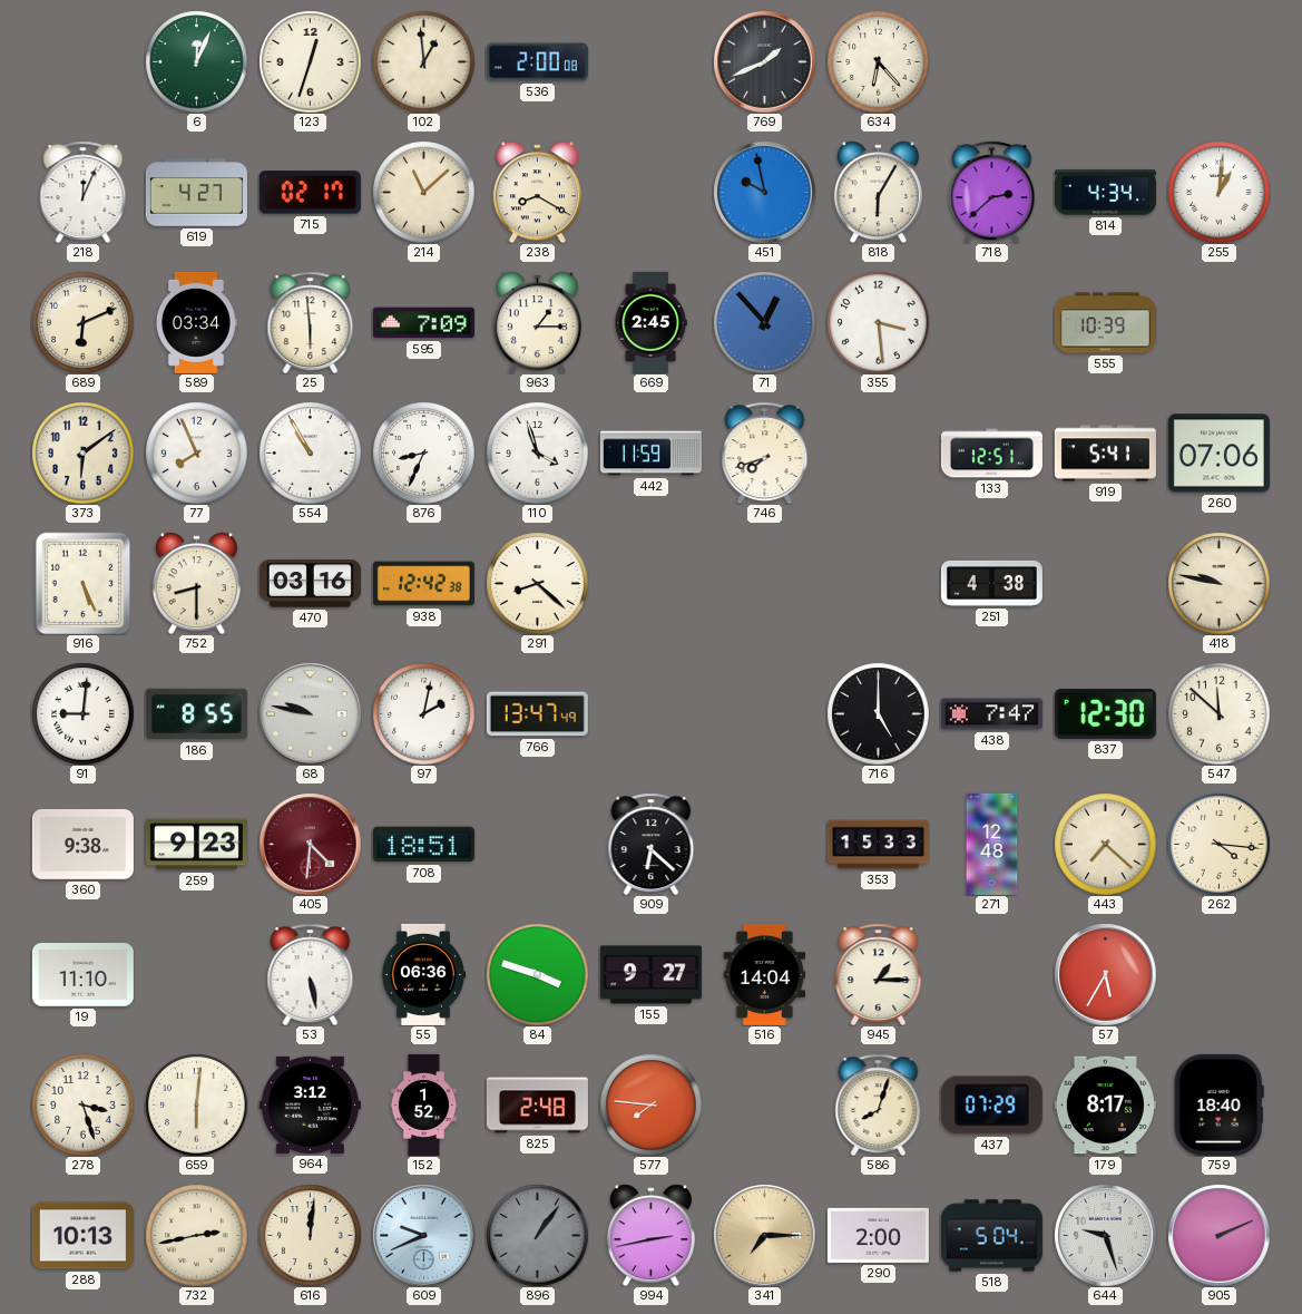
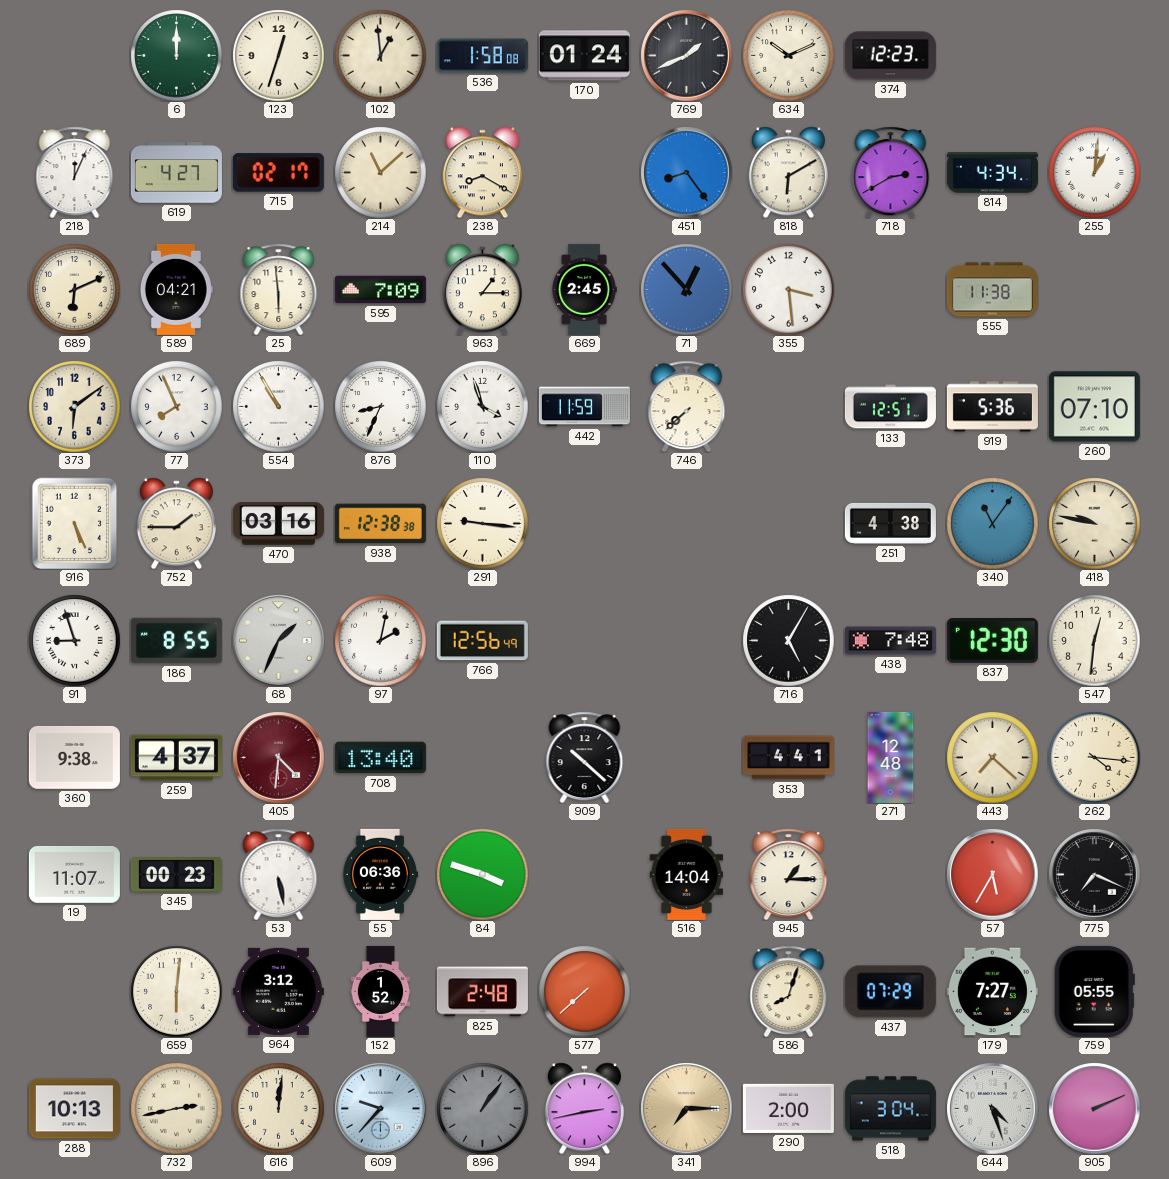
6: 12:04 -> 12:00
536: 2:00 -> 1:58
170: none -> 01:24
634: 6:23 -> 10:11
374: none -> 12:23
451: 9:58 -> 8:24
818: 6:05 -> 6:10
718: 2:38 -> 2:40
589: 03:34 -> 04:21
555: 10:39 -> 11:38
746: 7:42 -> 7:38
919: 5:41 -> 5:36
260: 07:06 -> 07:10
752: 8:30 -> 1:45
938: 12:42 -> 12:38
291: 8:22 -> 9:16
340: none -> 11:06
91: 9:01 -> 8:57
68: 9:47 -> 1:34
766: 13:47 -> 12:56
716: 5:00 -> 5:05
438: 7:47 -> 7:48
547: 11:52 -> 12:31
259: 9:23 -> 4:37
708: 18:51 -> 13:40
909: 6:22 -> 10:22
353: 15:33 -> 4:41
19: 11:10 -> 11:07
345: none -> 00:23
155: 9:27 -> none
775: none -> 7:19
278: 3:27 -> none
577: 7:46 -> 7:38
179: 8:17 -> 7:27
759: 18:40 -> 05:55
609: 9:41 -> 9:37
518: 5:04 -> 3:04
644: 9:27 -> 4:27
